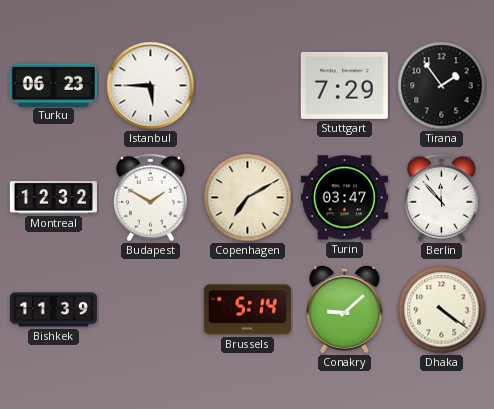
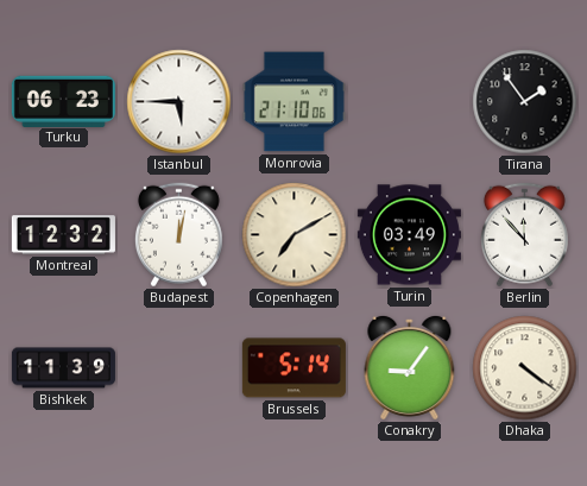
Monrovia: none -> 21:10
Stuttgart: 7:29 -> none
Budapest: 1:50 -> 12:02
Turin: 03:47 -> 03:49
Conakry: 9:08 -> 9:06
